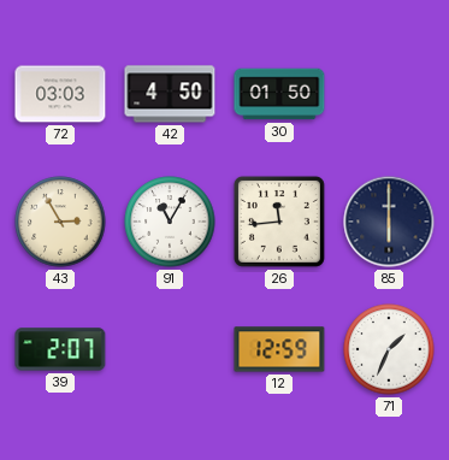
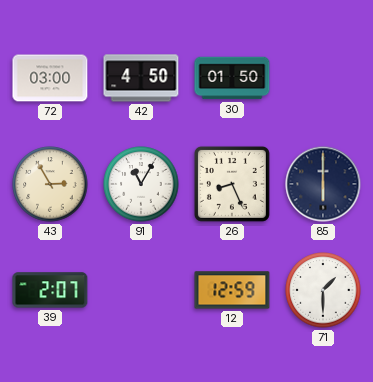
72: 03:03 -> 03:00
26: 11:44 -> 8:26
71: 1:34 -> 1:30
